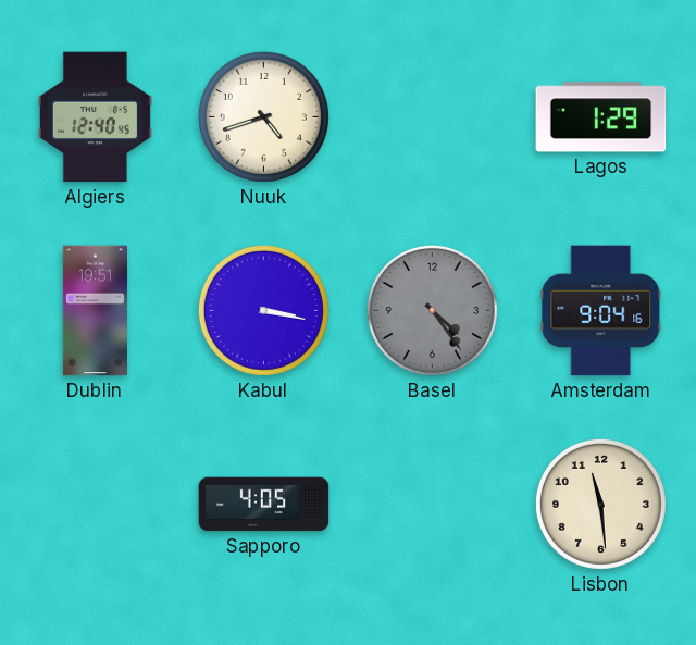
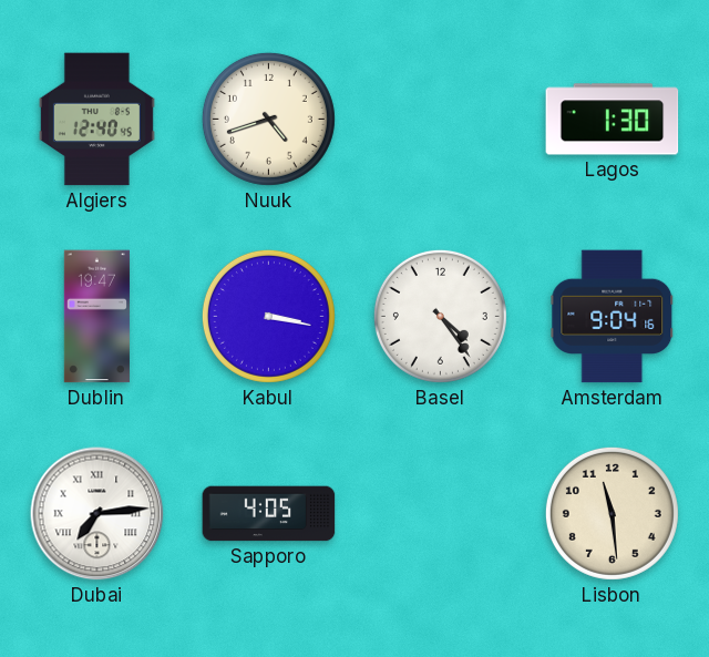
Lagos: 1:29 -> 1:30
Dublin: 19:51 -> 19:47
Basel dial: grey -> white
Dubai: none -> 7:14
